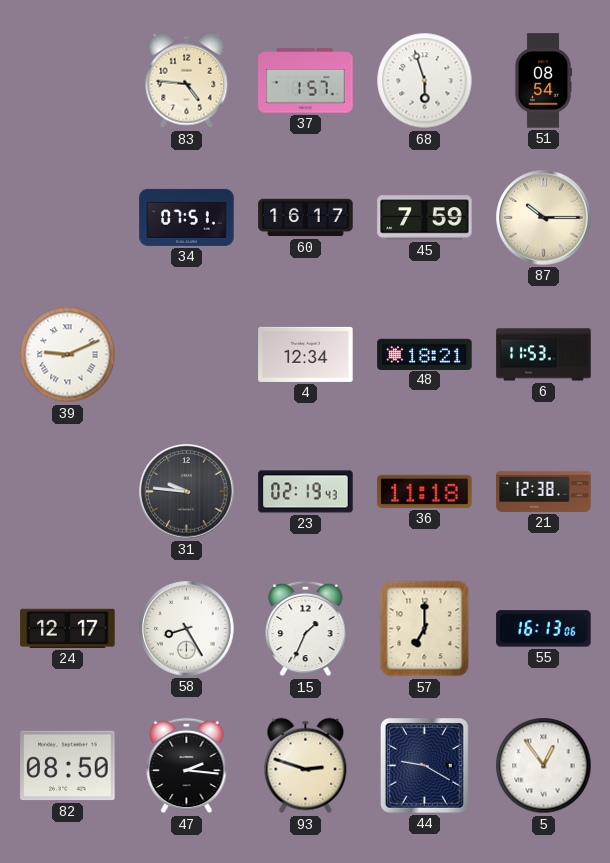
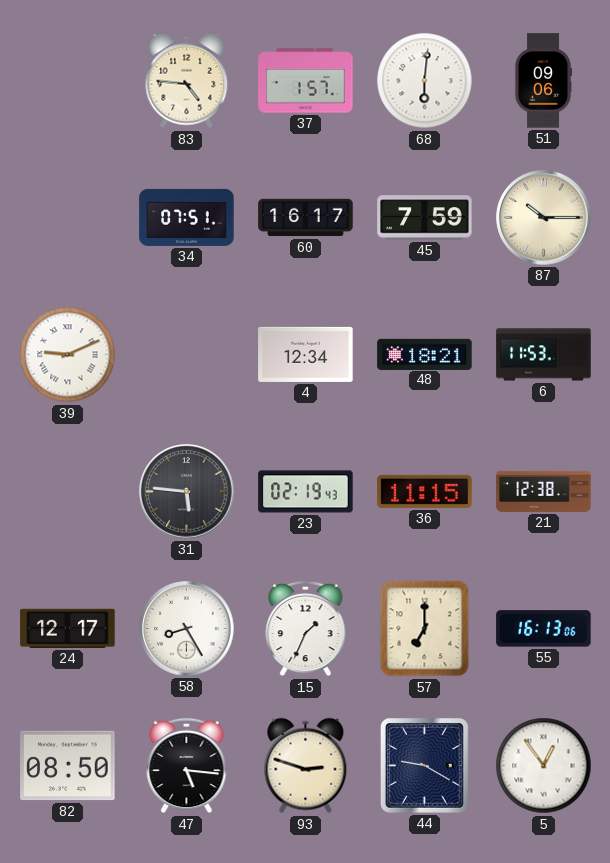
68: 5:57 -> 6:01
51: 08:54 -> 09:06
31: 9:46 -> 5:46
36: 11:18 -> 11:15
47: 2:16 -> 5:16
